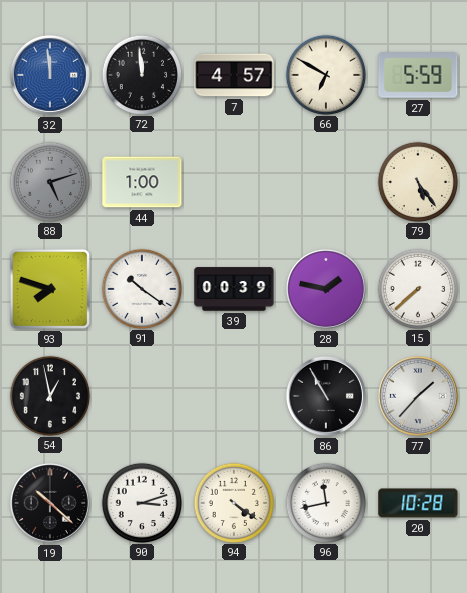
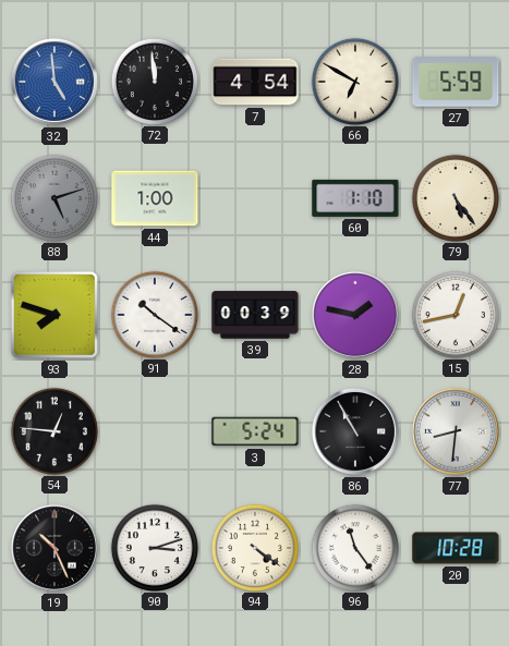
32: 11:59 -> 4:59
7: 4:57 -> 4:54
60: none -> 1:10
15: 7:38 -> 12:43
54: 12:58 -> 12:46
3: none -> 5:24
77: 1:37 -> 8:31
19: 10:22 -> 10:26
96: 11:43 -> 11:24
